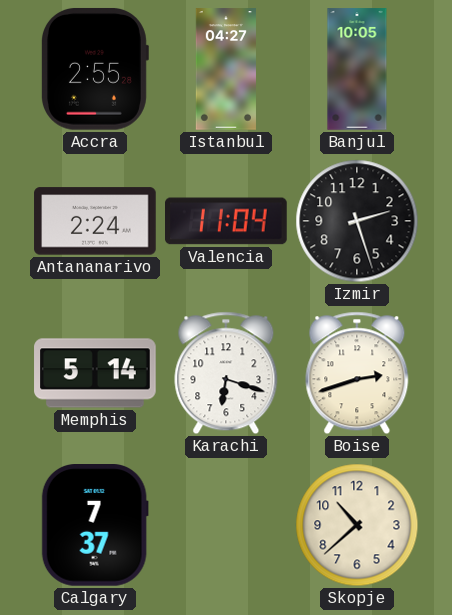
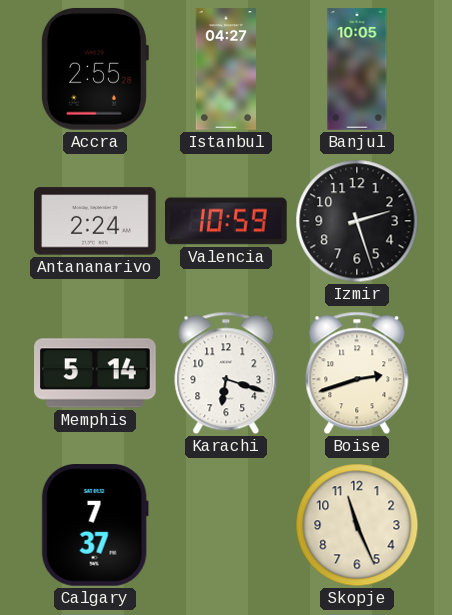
Valencia: 11:04 -> 10:59
Skopje: 10:38 -> 11:26
